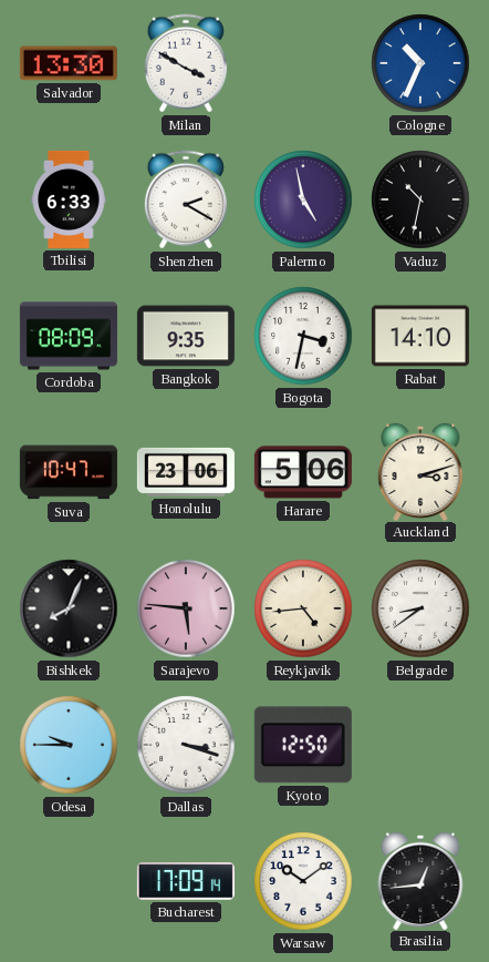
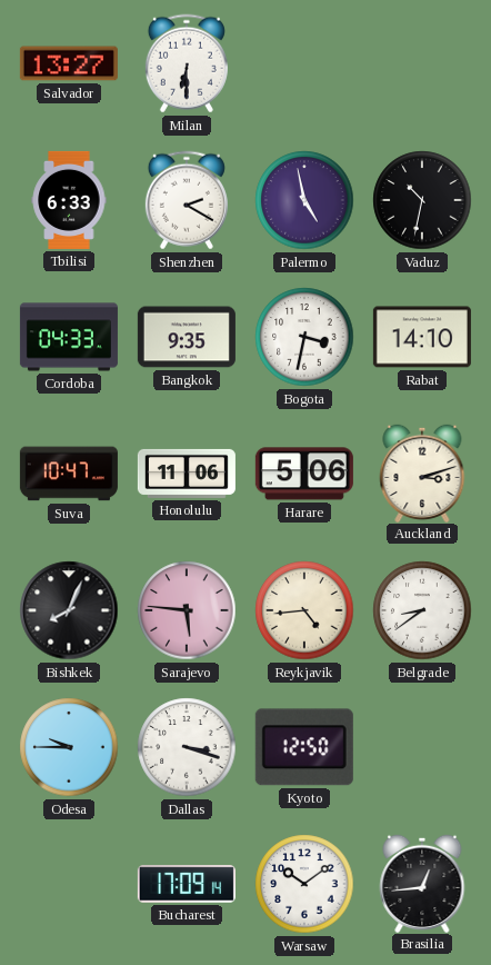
Salvador: 13:30 -> 13:27
Milan: 3:50 -> 6:30
Cologne: 10:34 -> none
Cordoba: 08:09 -> 04:33
Honolulu: 23:06 -> 11:06
